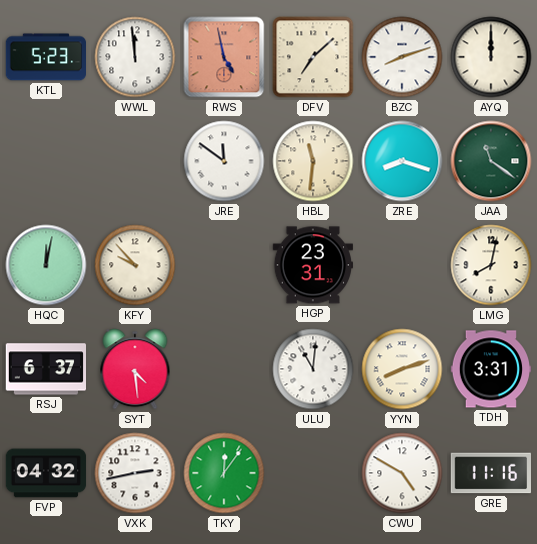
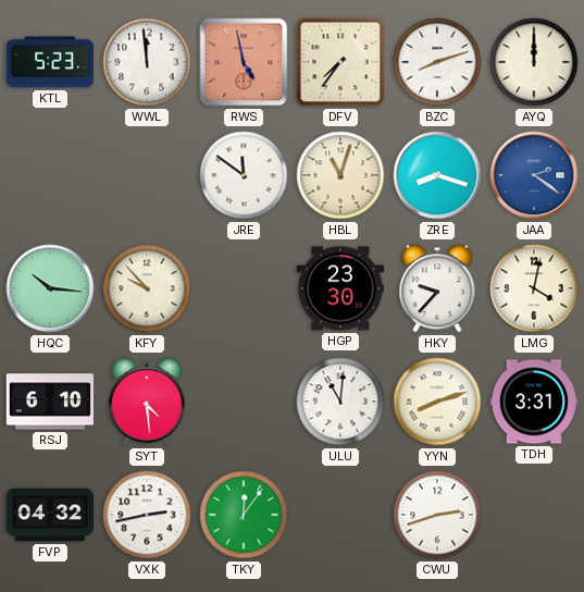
DFV: 7:08 -> 7:36
HBL: 11:31 -> 11:03
JAA: 11:21 -> 2:21
JAA dial: green -> blue
HQC: 12:02 -> 10:16
HGP: 23:31 -> 23:30
HKY: none -> 9:37
LMG: 8:02 -> 4:02
RSJ: 6:37 -> 6:10
CWU: 4:50 -> 2:42
GRE: 11:16 -> none
